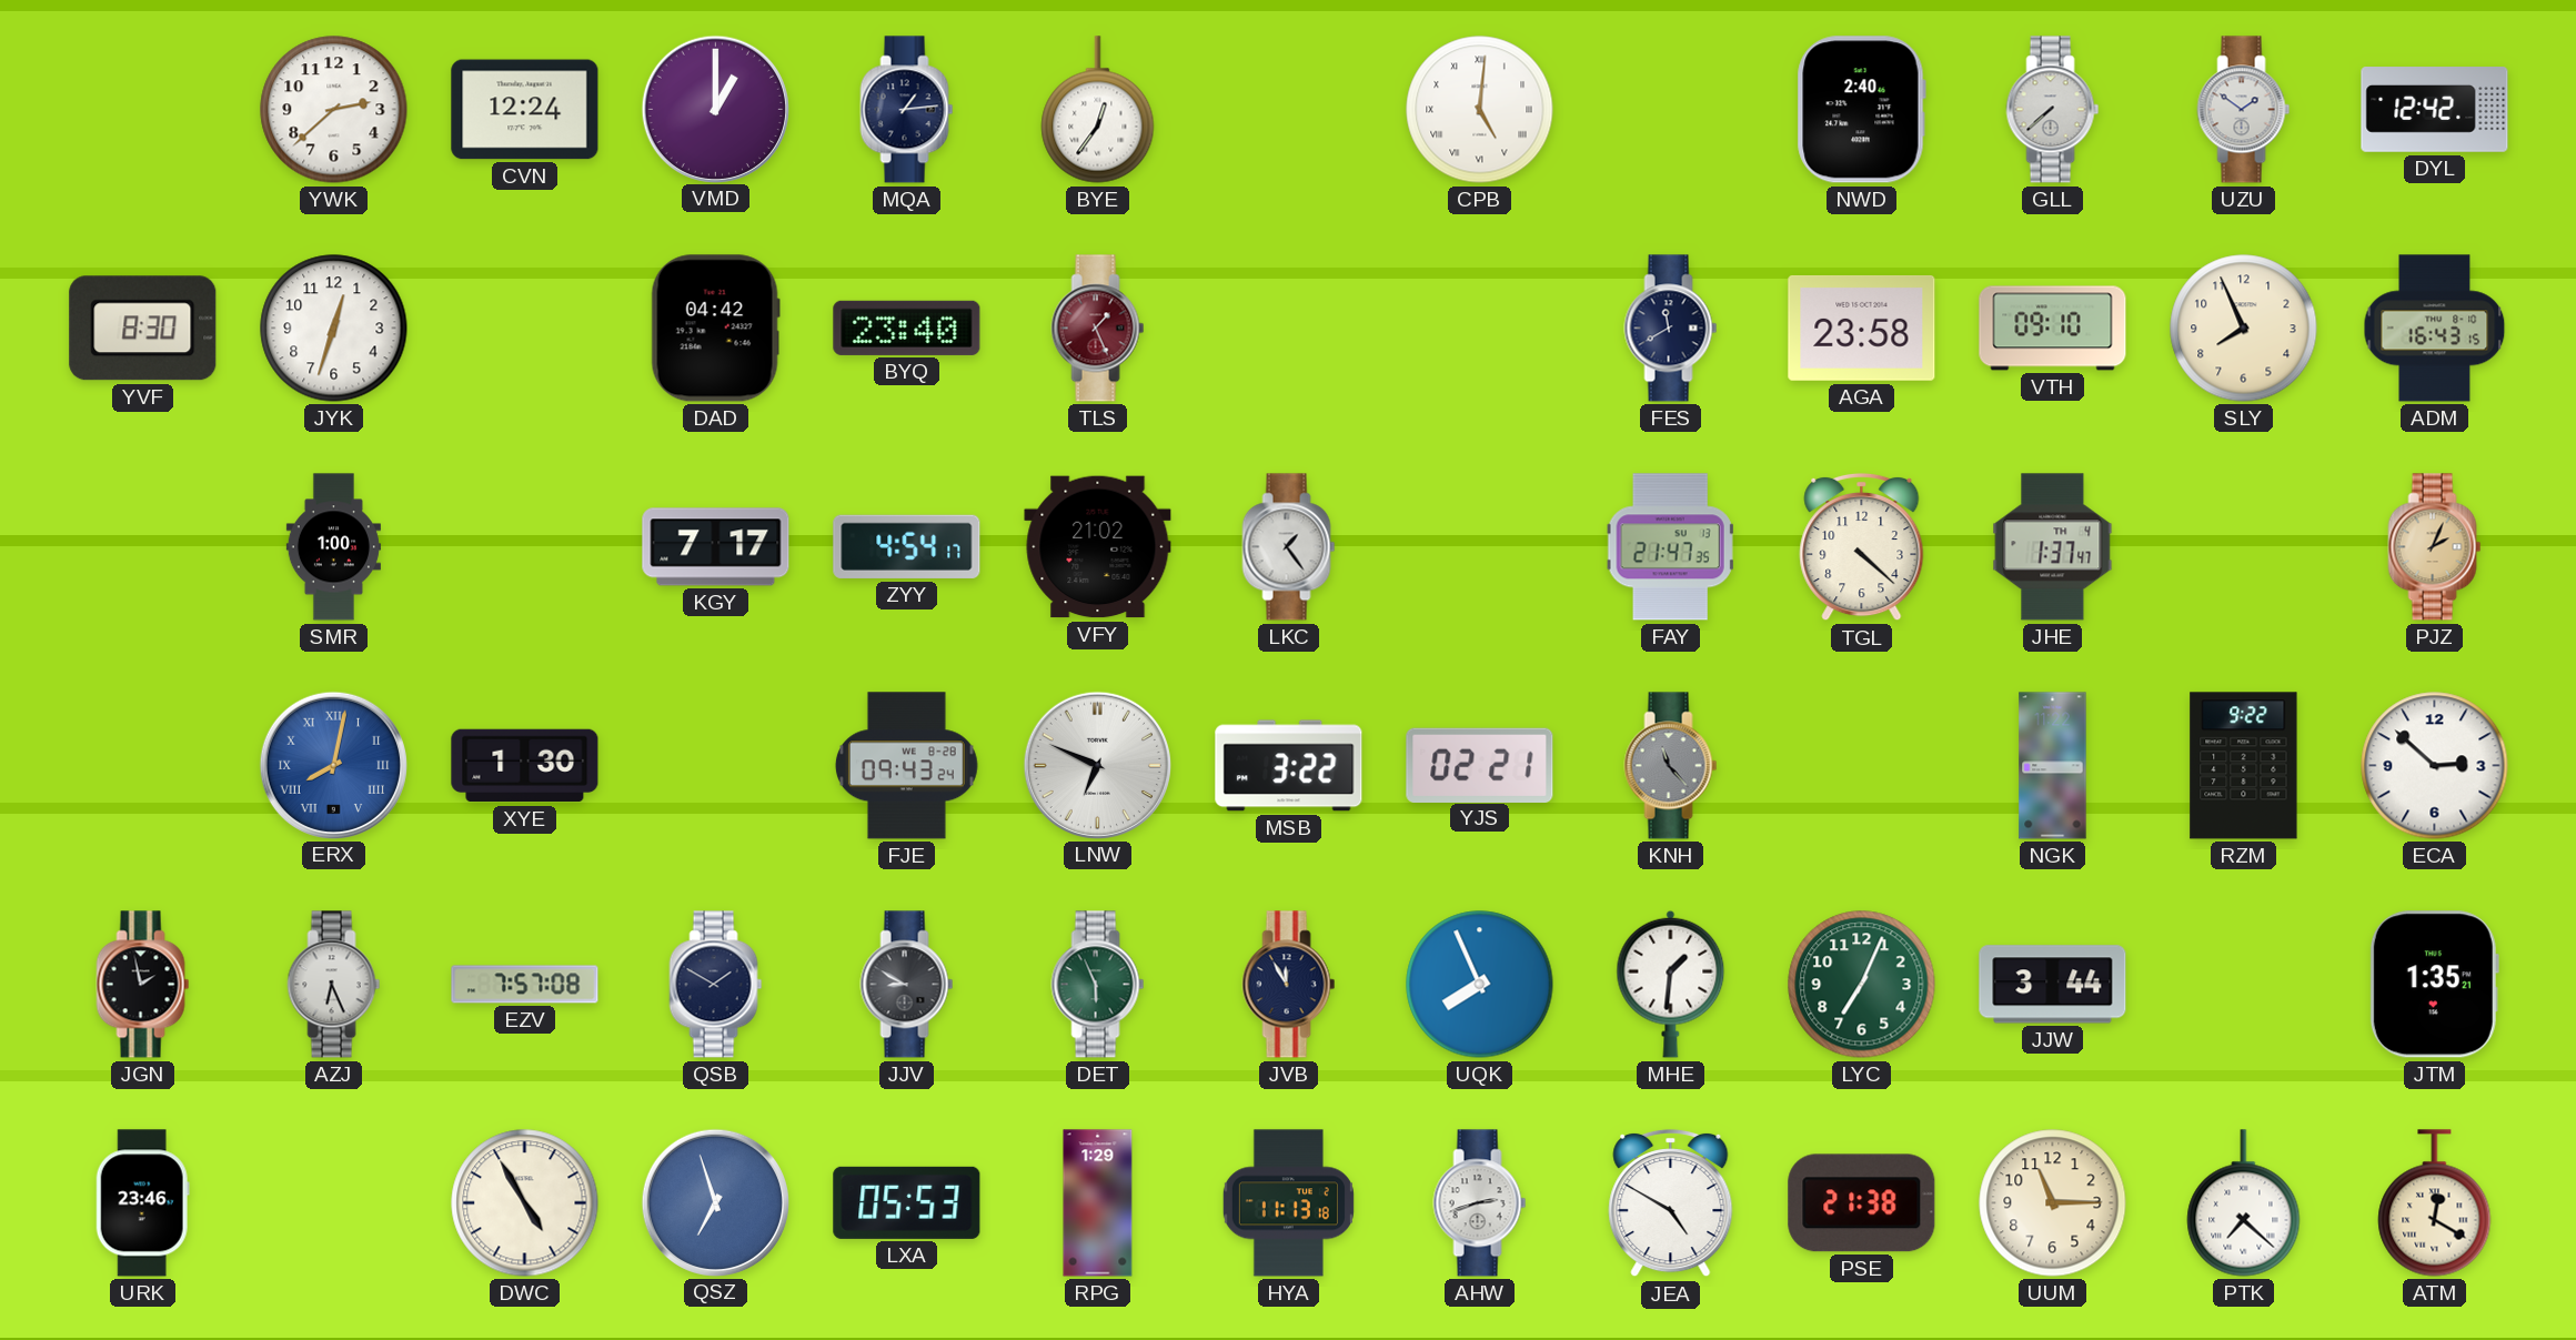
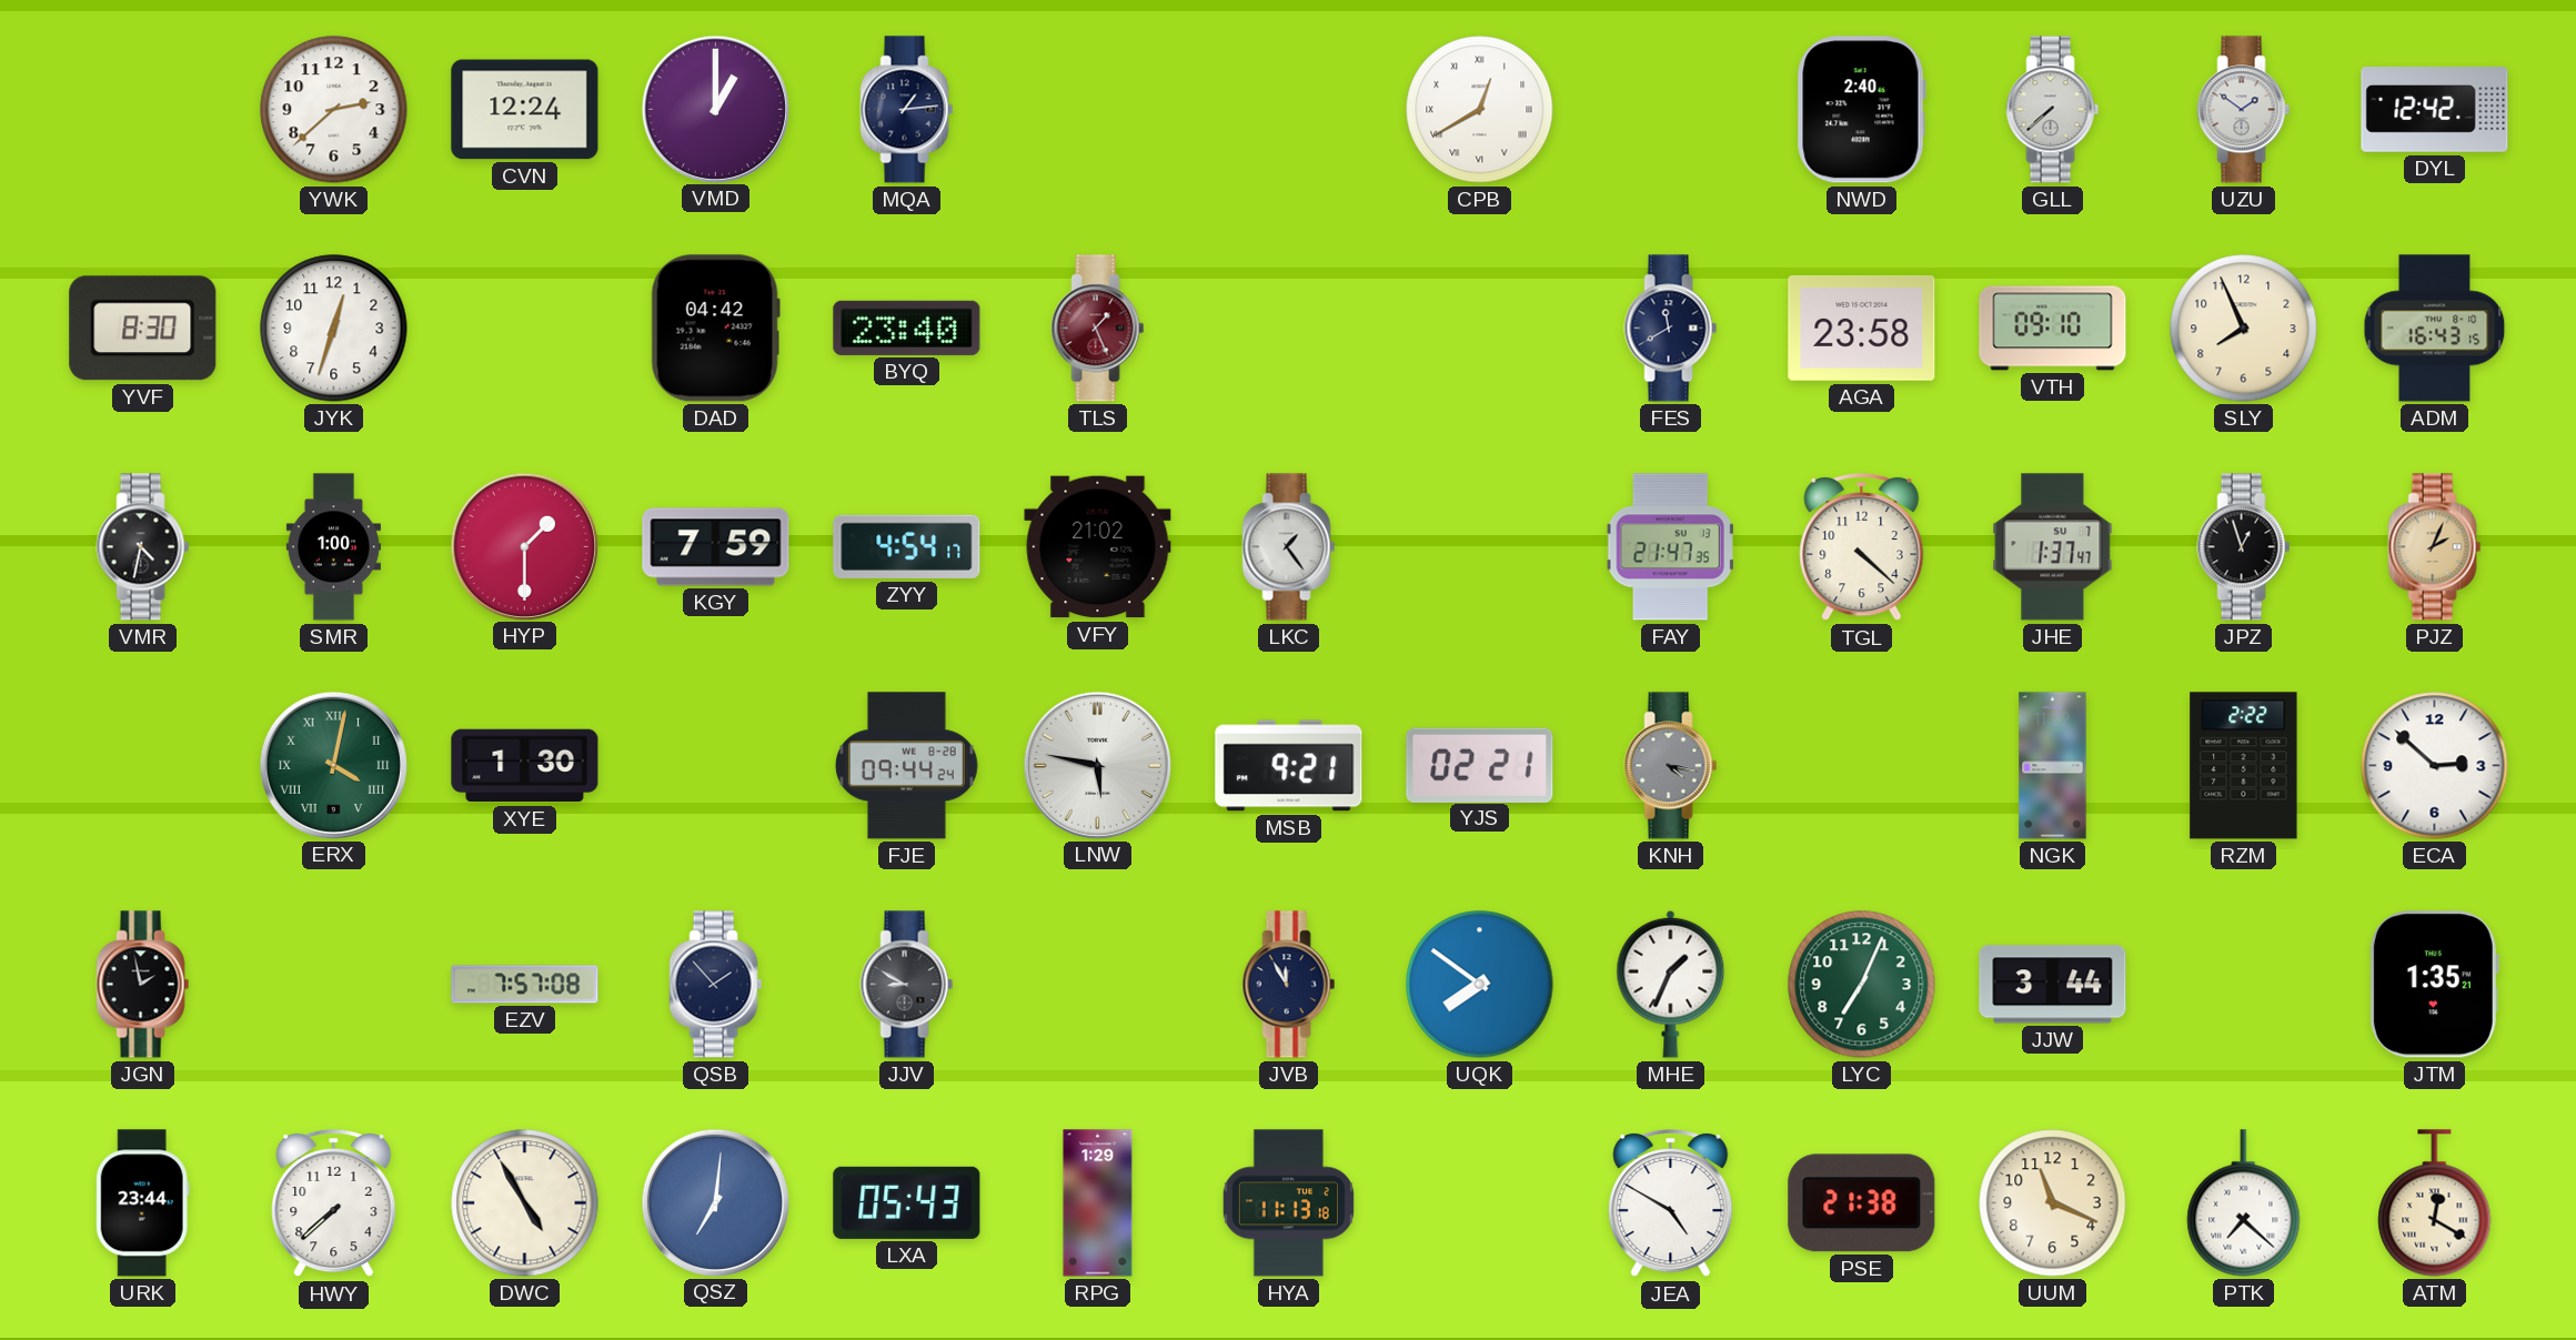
BYE: 12:36 -> none
CPB: 5:01 -> 12:40
VMR: none -> 4:32
HYP: none -> 1:30
KGY: 7:17 -> 7:59
JHE date: TH 4 -> SU 7
JPZ: none -> 12:57
ERX: 8:02 -> 4:02
ERX dial: blue -> green
FJE: 09:43 -> 09:44
LNW: 6:49 -> 5:47
MSB: 3:22 -> 9:21
KNH: 11:23 -> 4:17
RZM: 9:22 -> 2:22
AZJ: 6:26 -> none
QSB: 1:50 -> 1:53
DET: 5:56 -> none
UQK: 7:56 -> 7:51
MHE: 1:31 -> 1:34
URK: 23:46 -> 23:44
HWY: none -> 7:38
QSZ: 6:57 -> 7:01
LXA: 05:53 -> 05:43
AHW: 2:42 -> none
UUM: 11:15 -> 11:19
